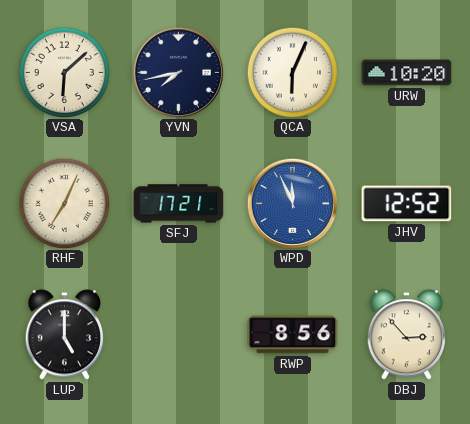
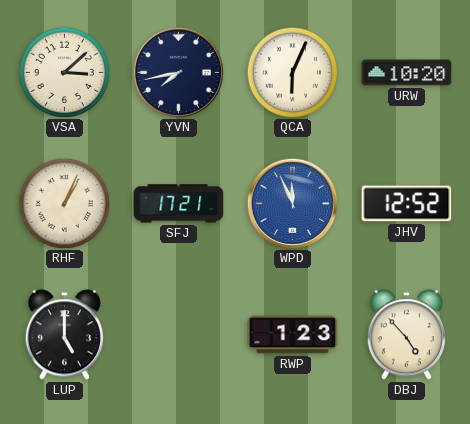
VSA: 6:08 -> 3:08
RHF: 7:04 -> 1:04
RWP: 8:56 -> 1:23
DBJ: 2:53 -> 4:53
